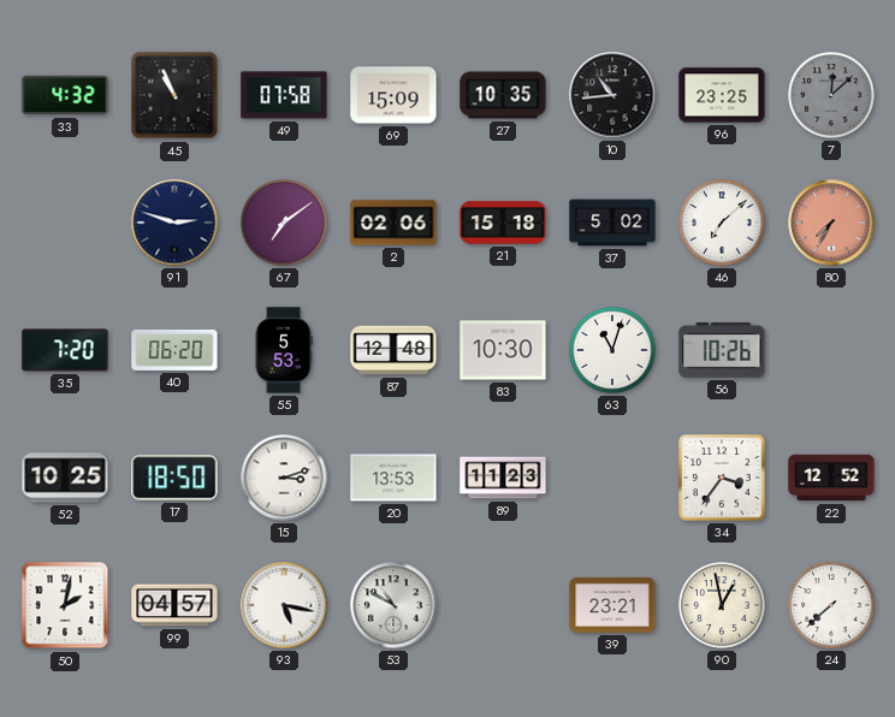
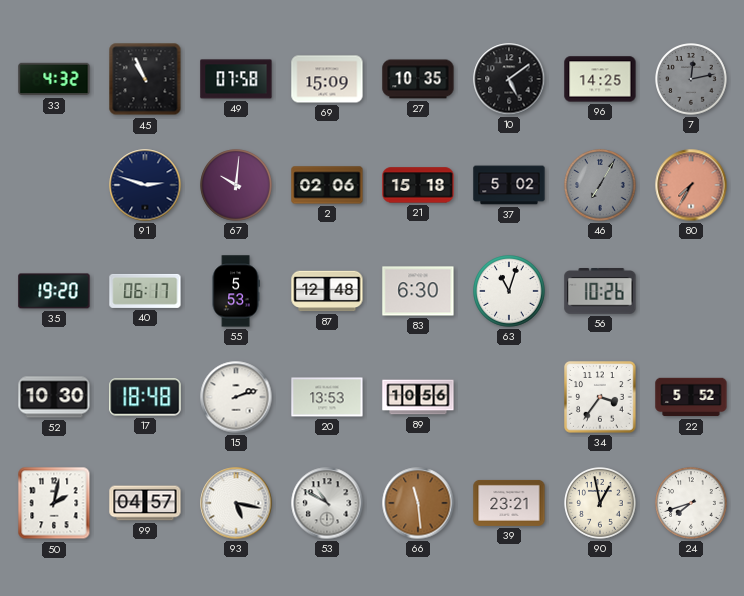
10: 10:44 -> 5:09
96: 23:25 -> 14:25
7: 12:08 -> 12:13
67: 7:09 -> 10:01
46: 7:08 -> 7:05
46 dial: white -> grey
35: 7:20 -> 19:20
40: 06:20 -> 06:17
83: 10:30 -> 6:30
52: 10:25 -> 10:30
17: 18:50 -> 18:48
15: 3:12 -> 2:12
89: 11:23 -> 10:56
22: 12:52 -> 5:52
66: none -> 11:29
24: 7:38 -> 7:42
